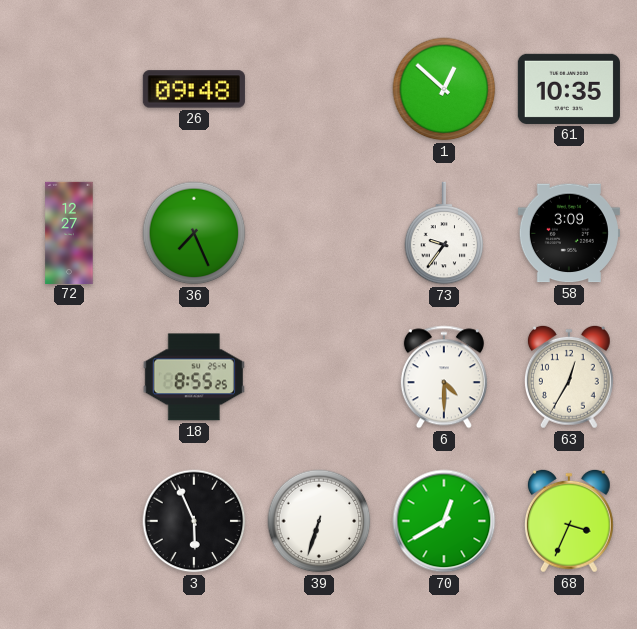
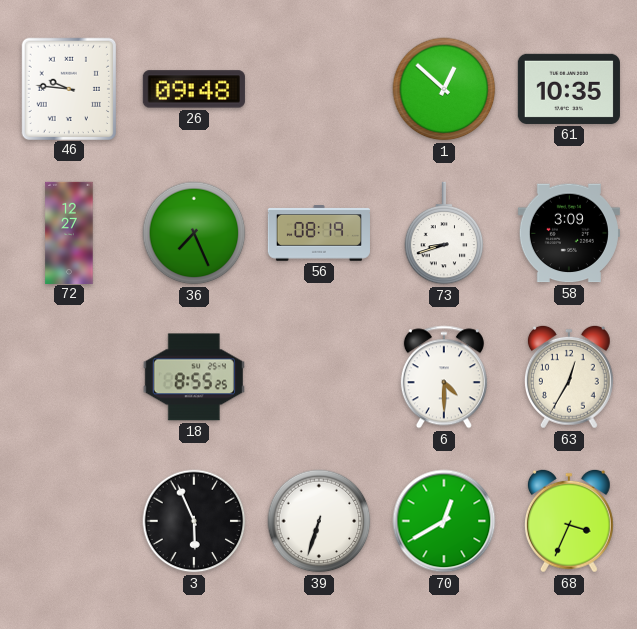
46: none -> 9:46
56: none -> 08:19
73: 9:36 -> 8:42
